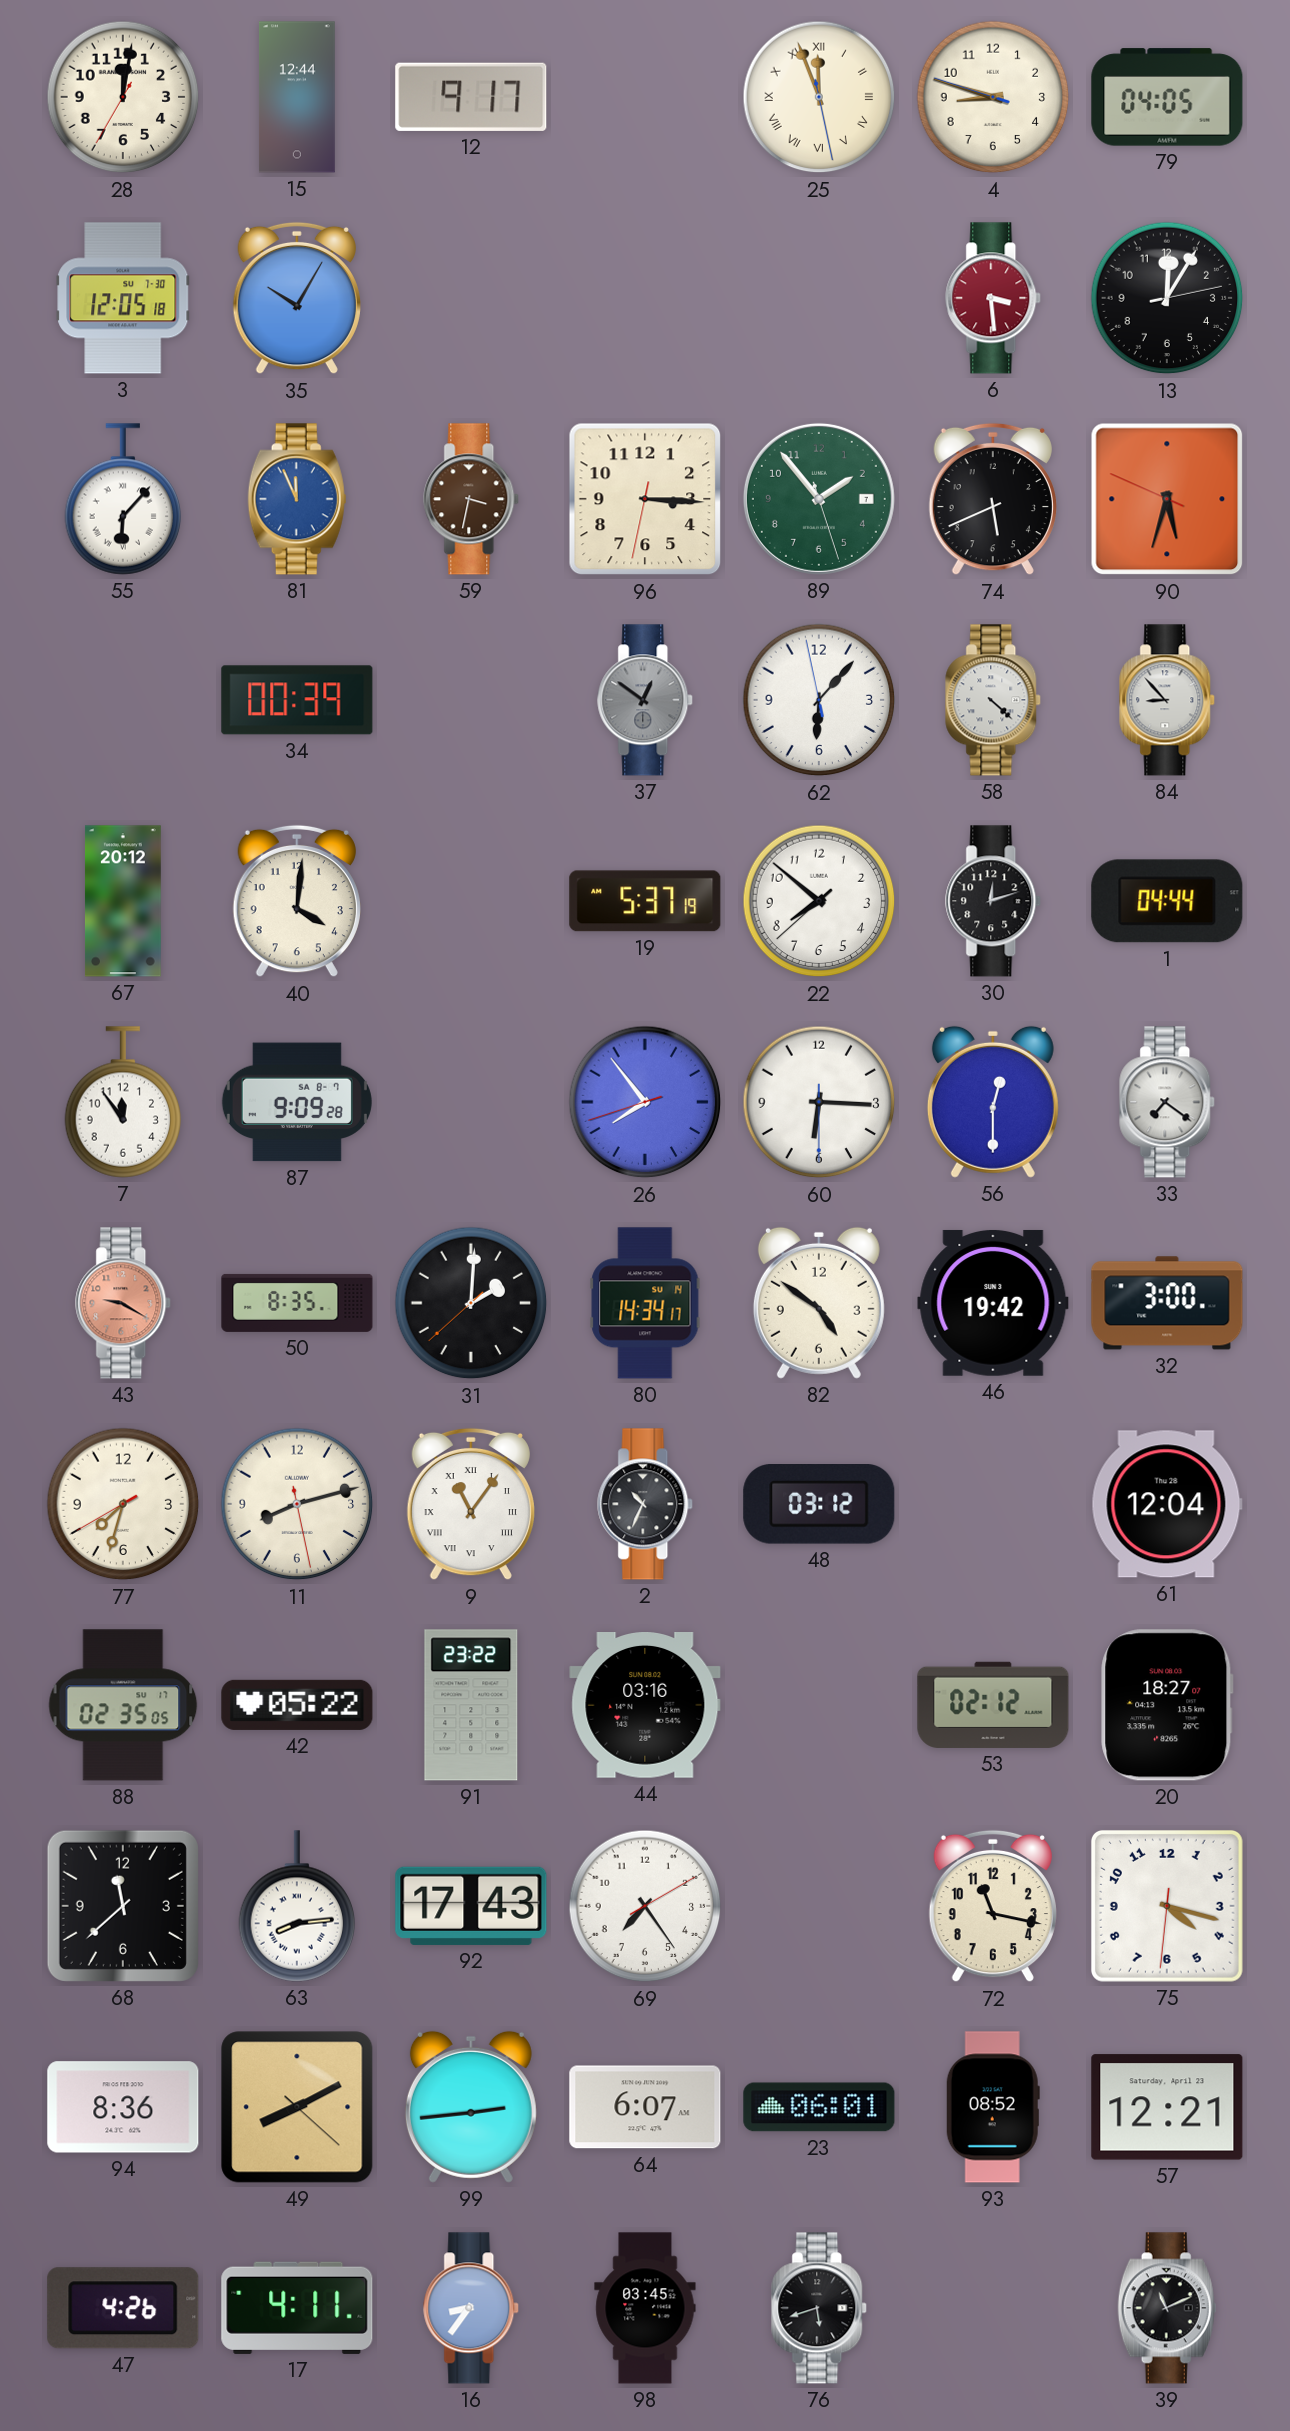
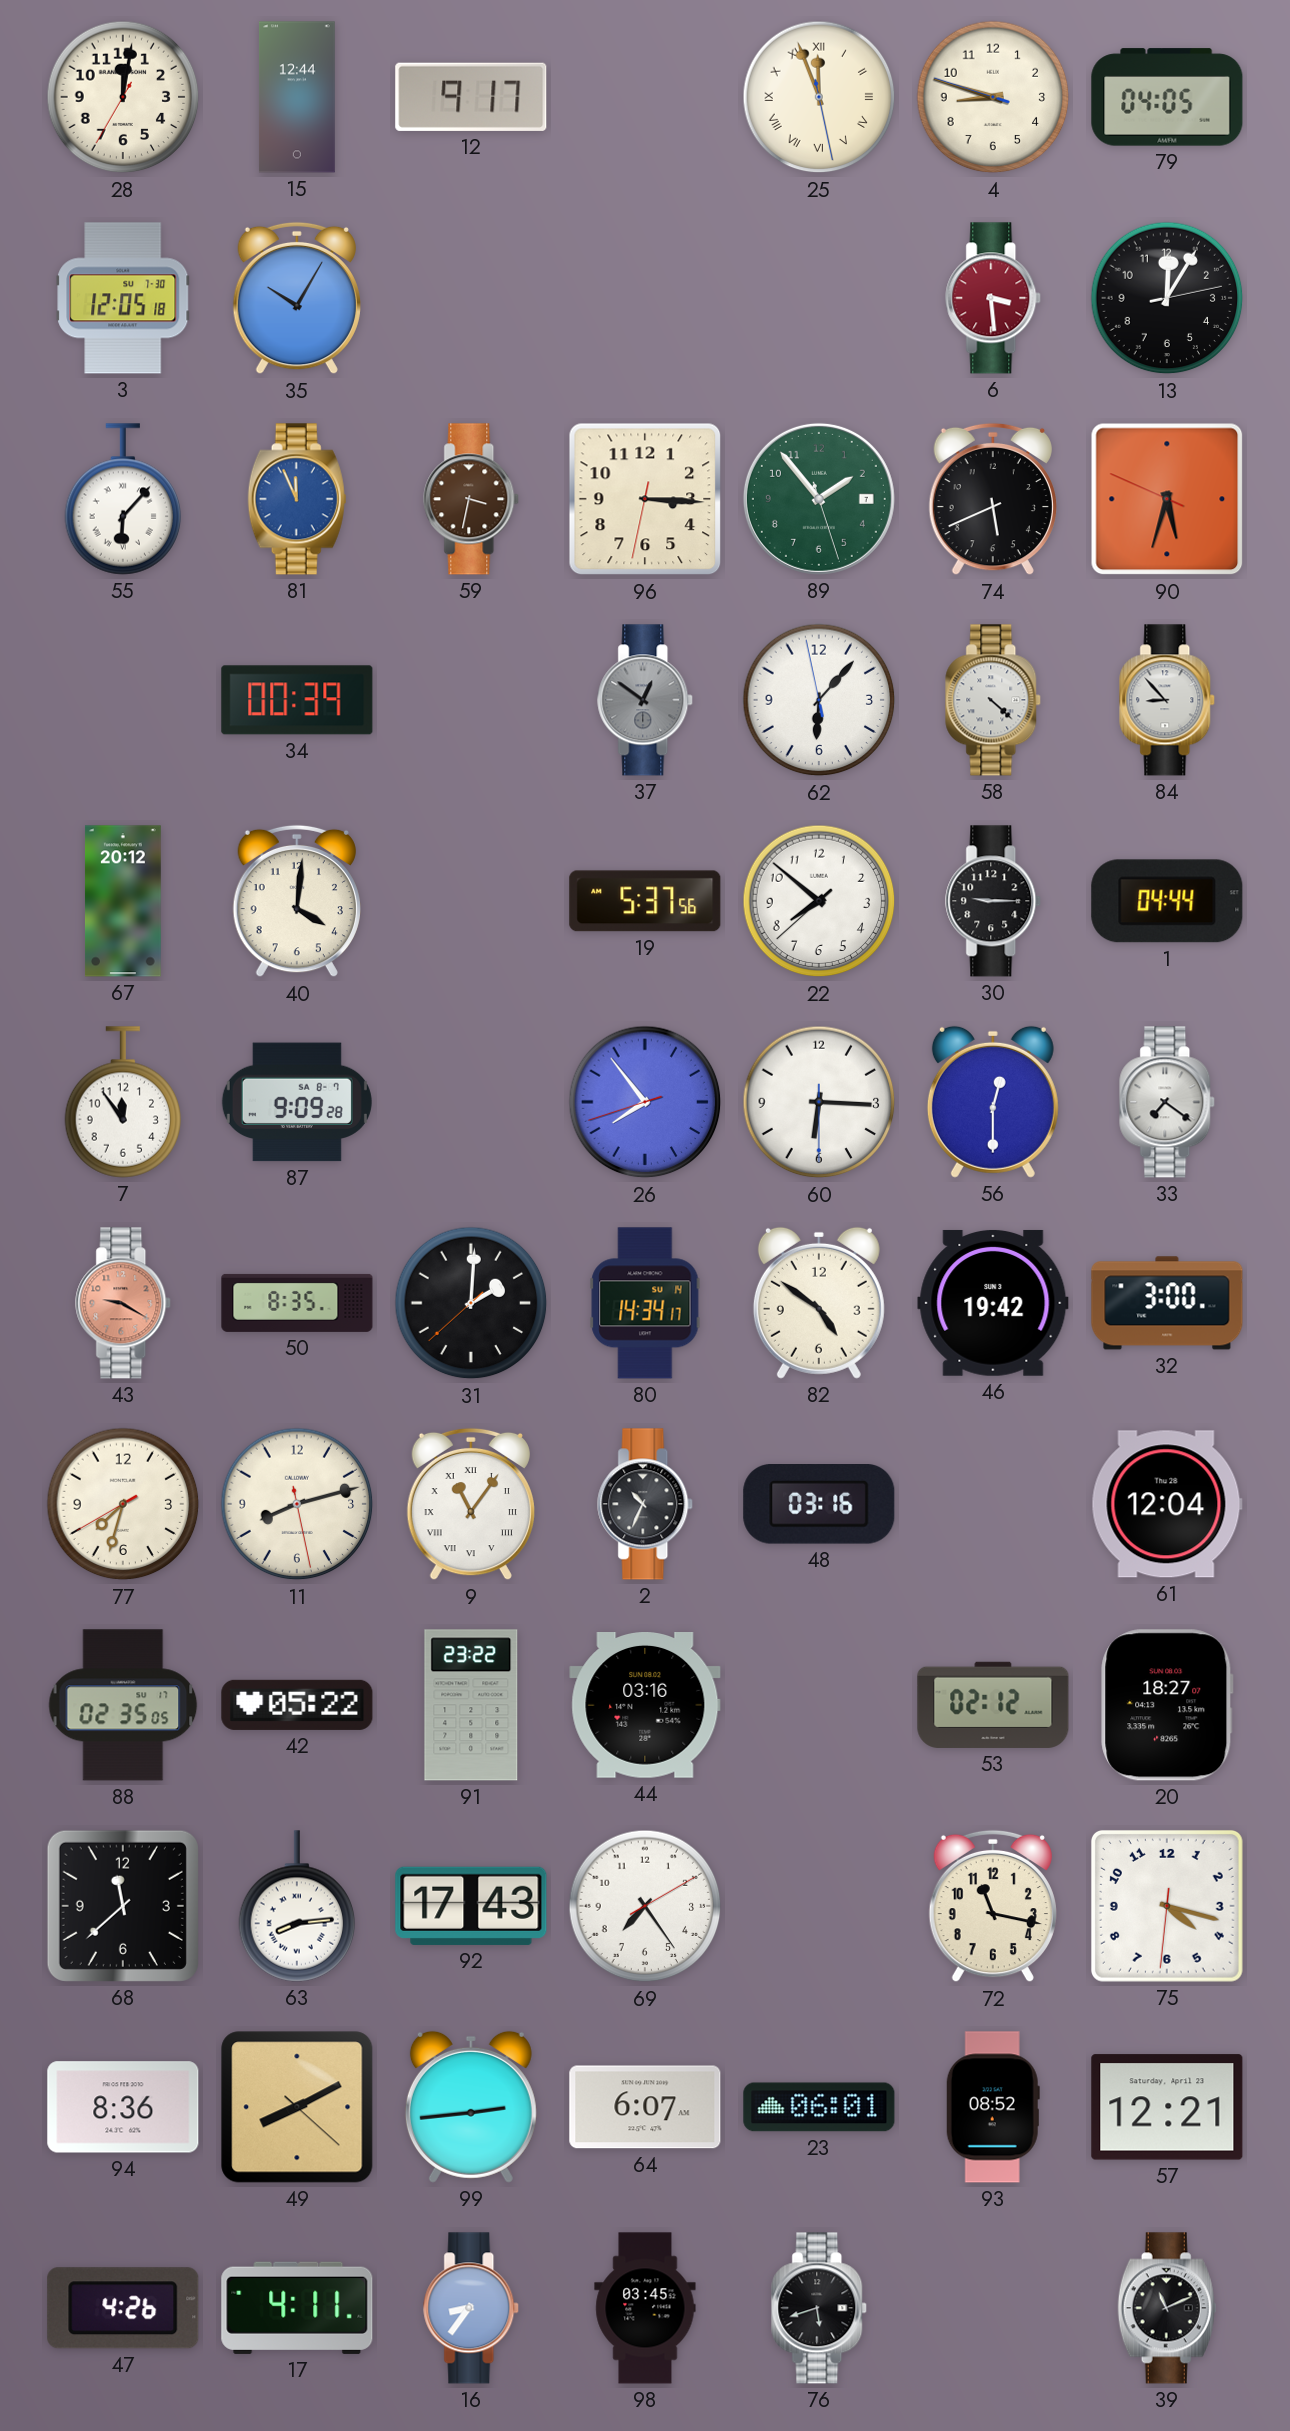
19: 5:37:19 -> 5:37:56
30: 12:12 -> 9:15
48: 03:12 -> 03:16
